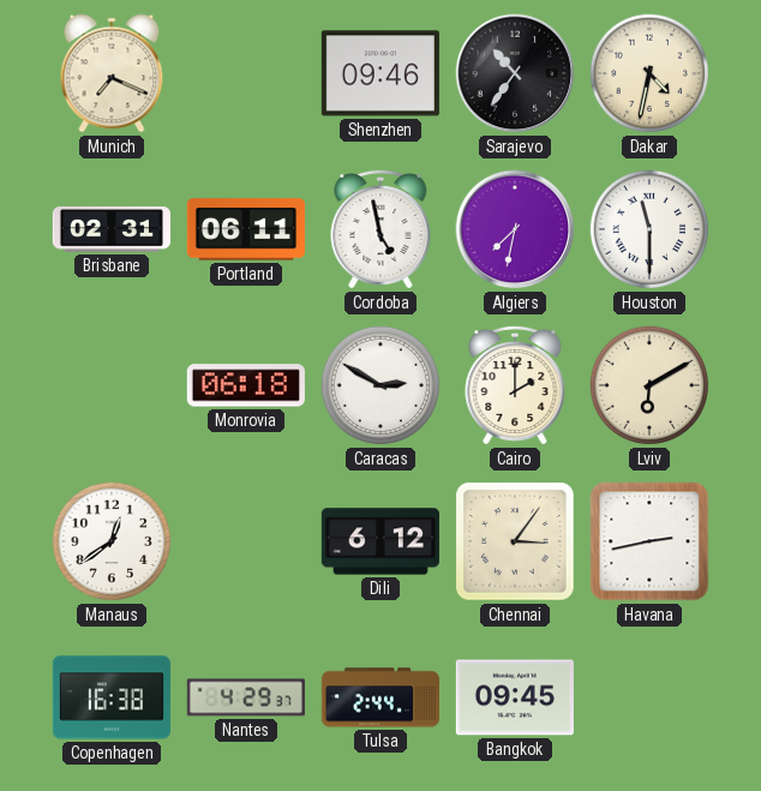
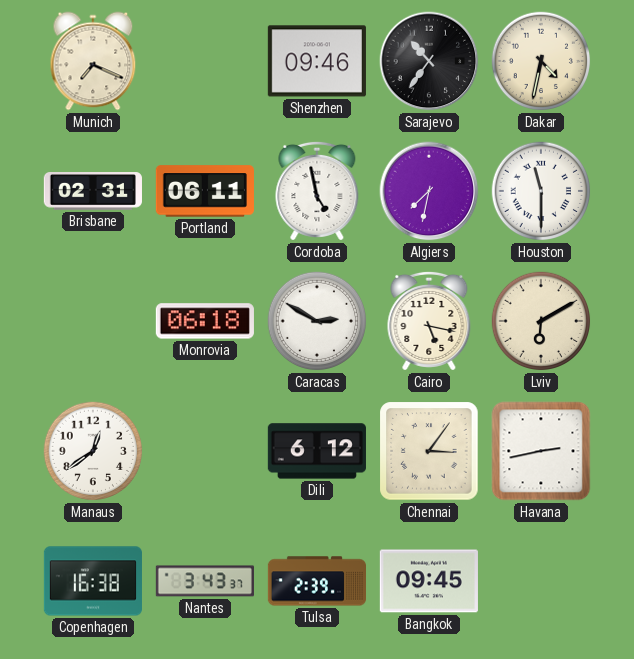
Cairo: 2:00 -> 5:17
Nantes: 4:29 -> 3:43
Tulsa: 2:44 -> 2:39
